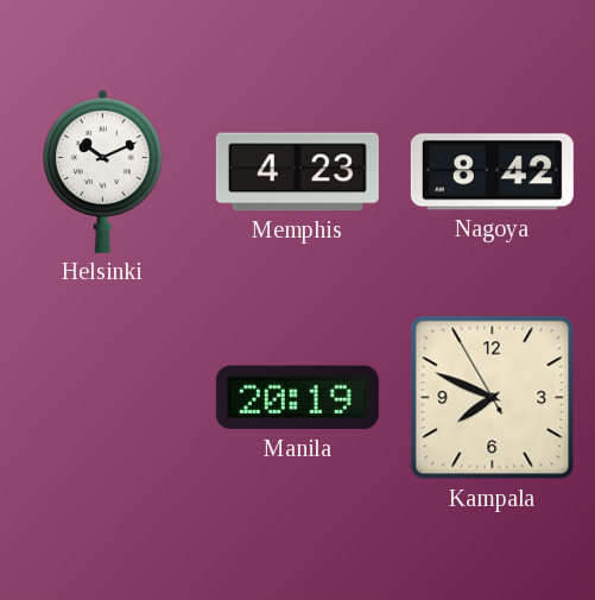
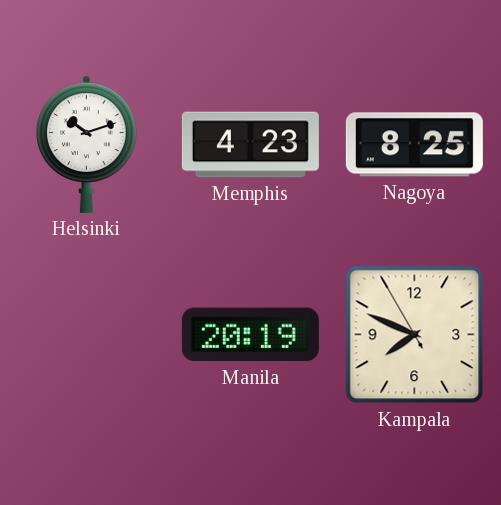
Helsinki: 10:11 -> 10:12
Nagoya: 8:42 -> 8:25
